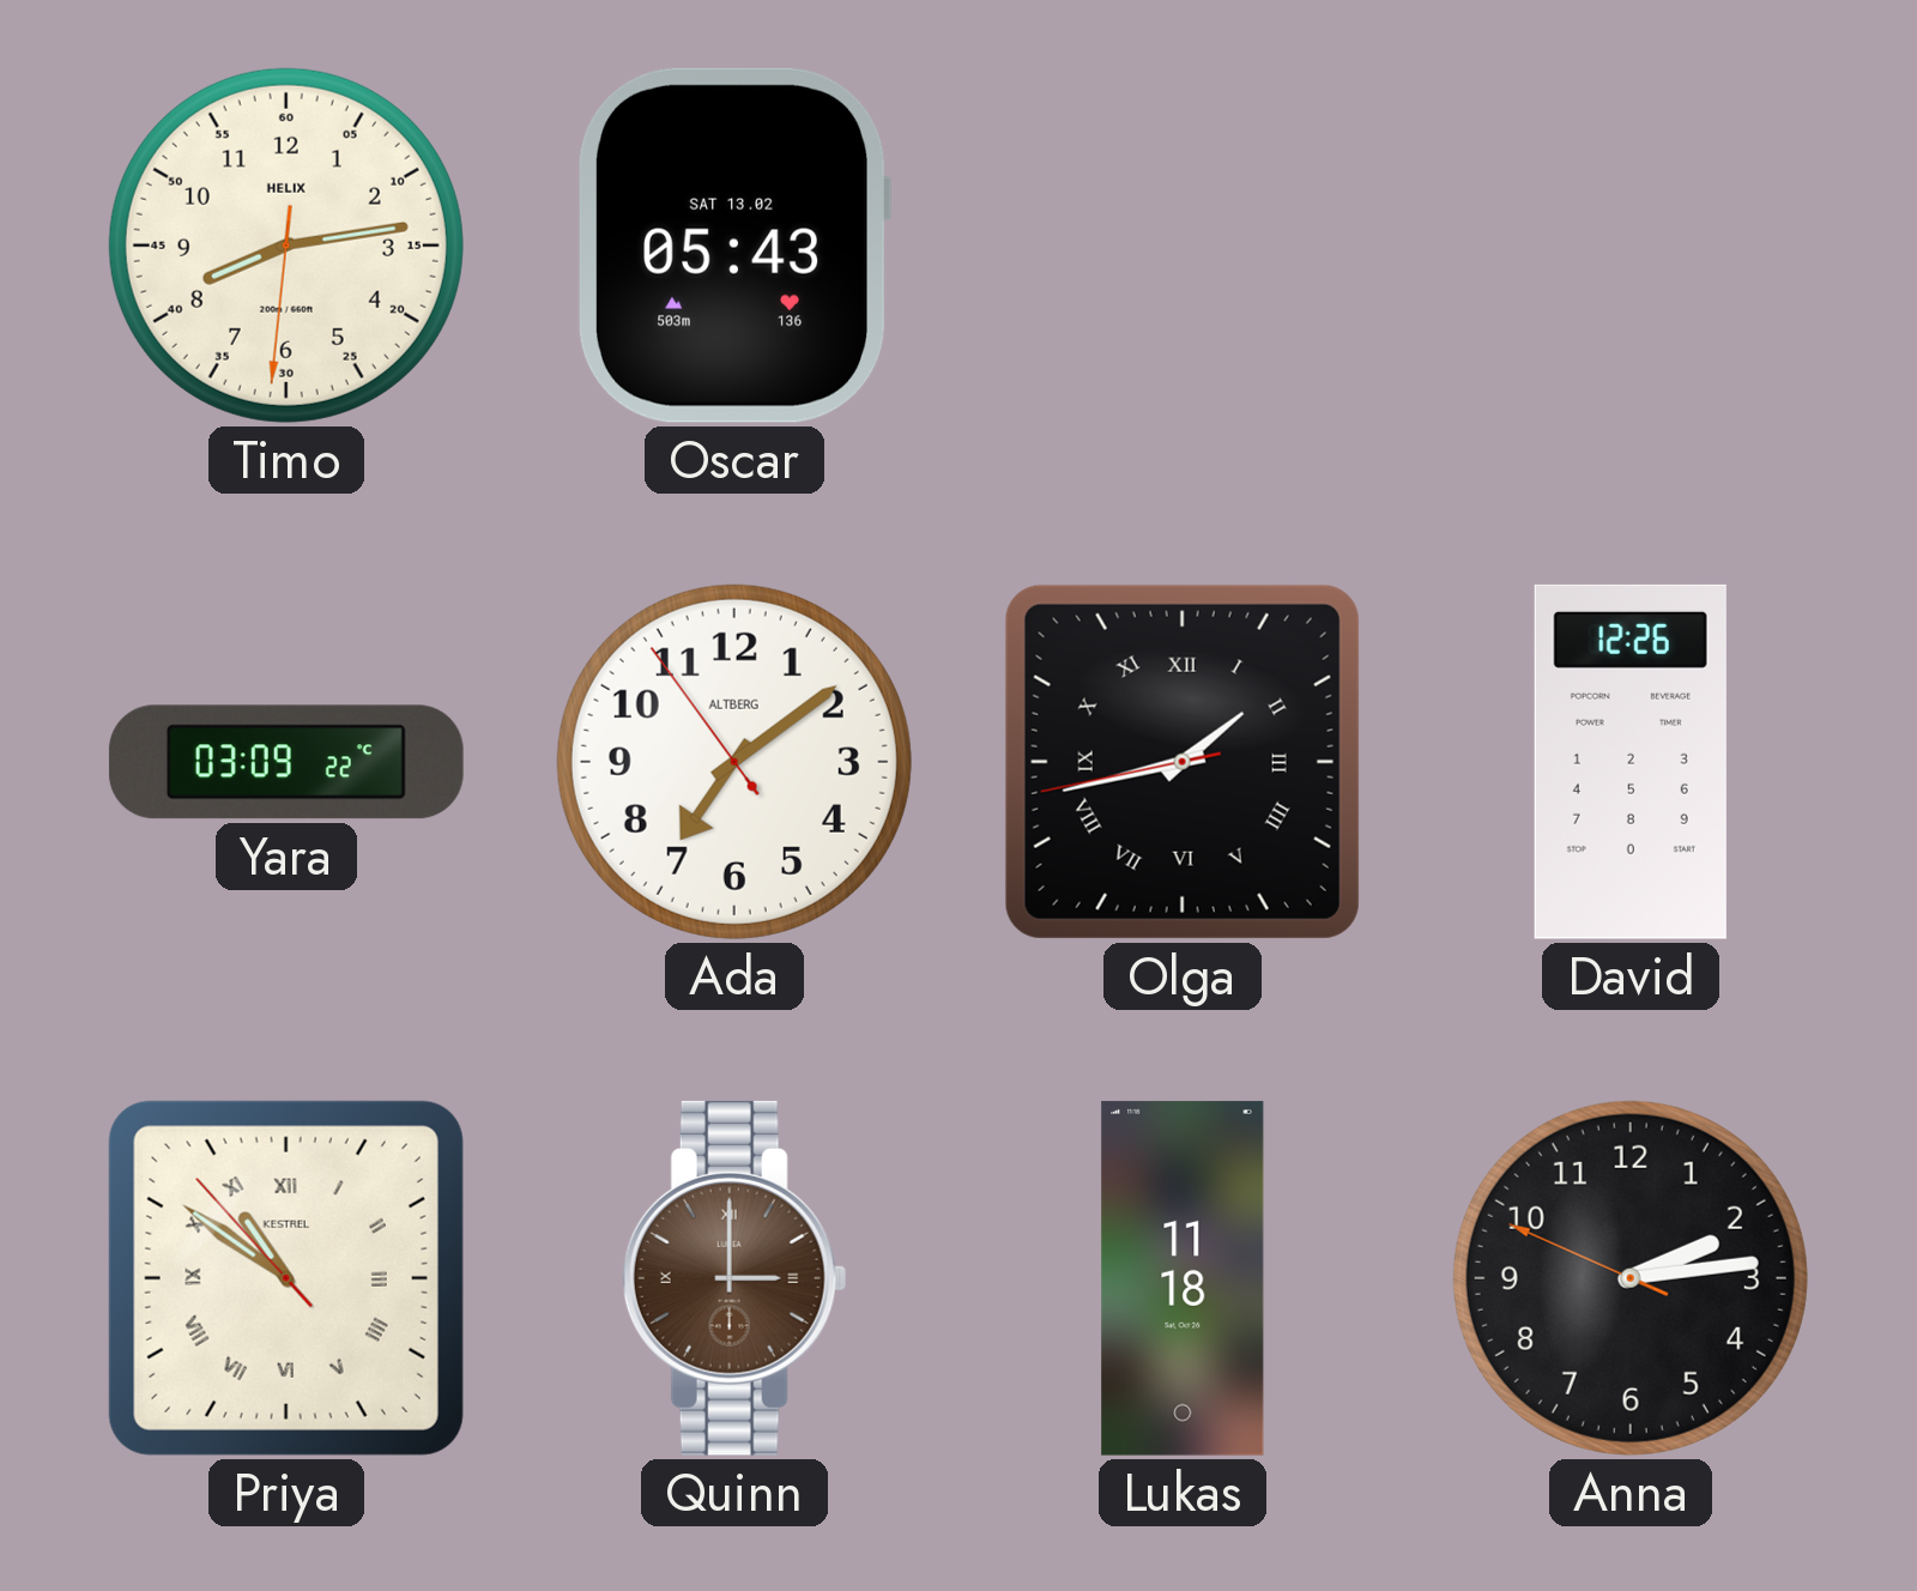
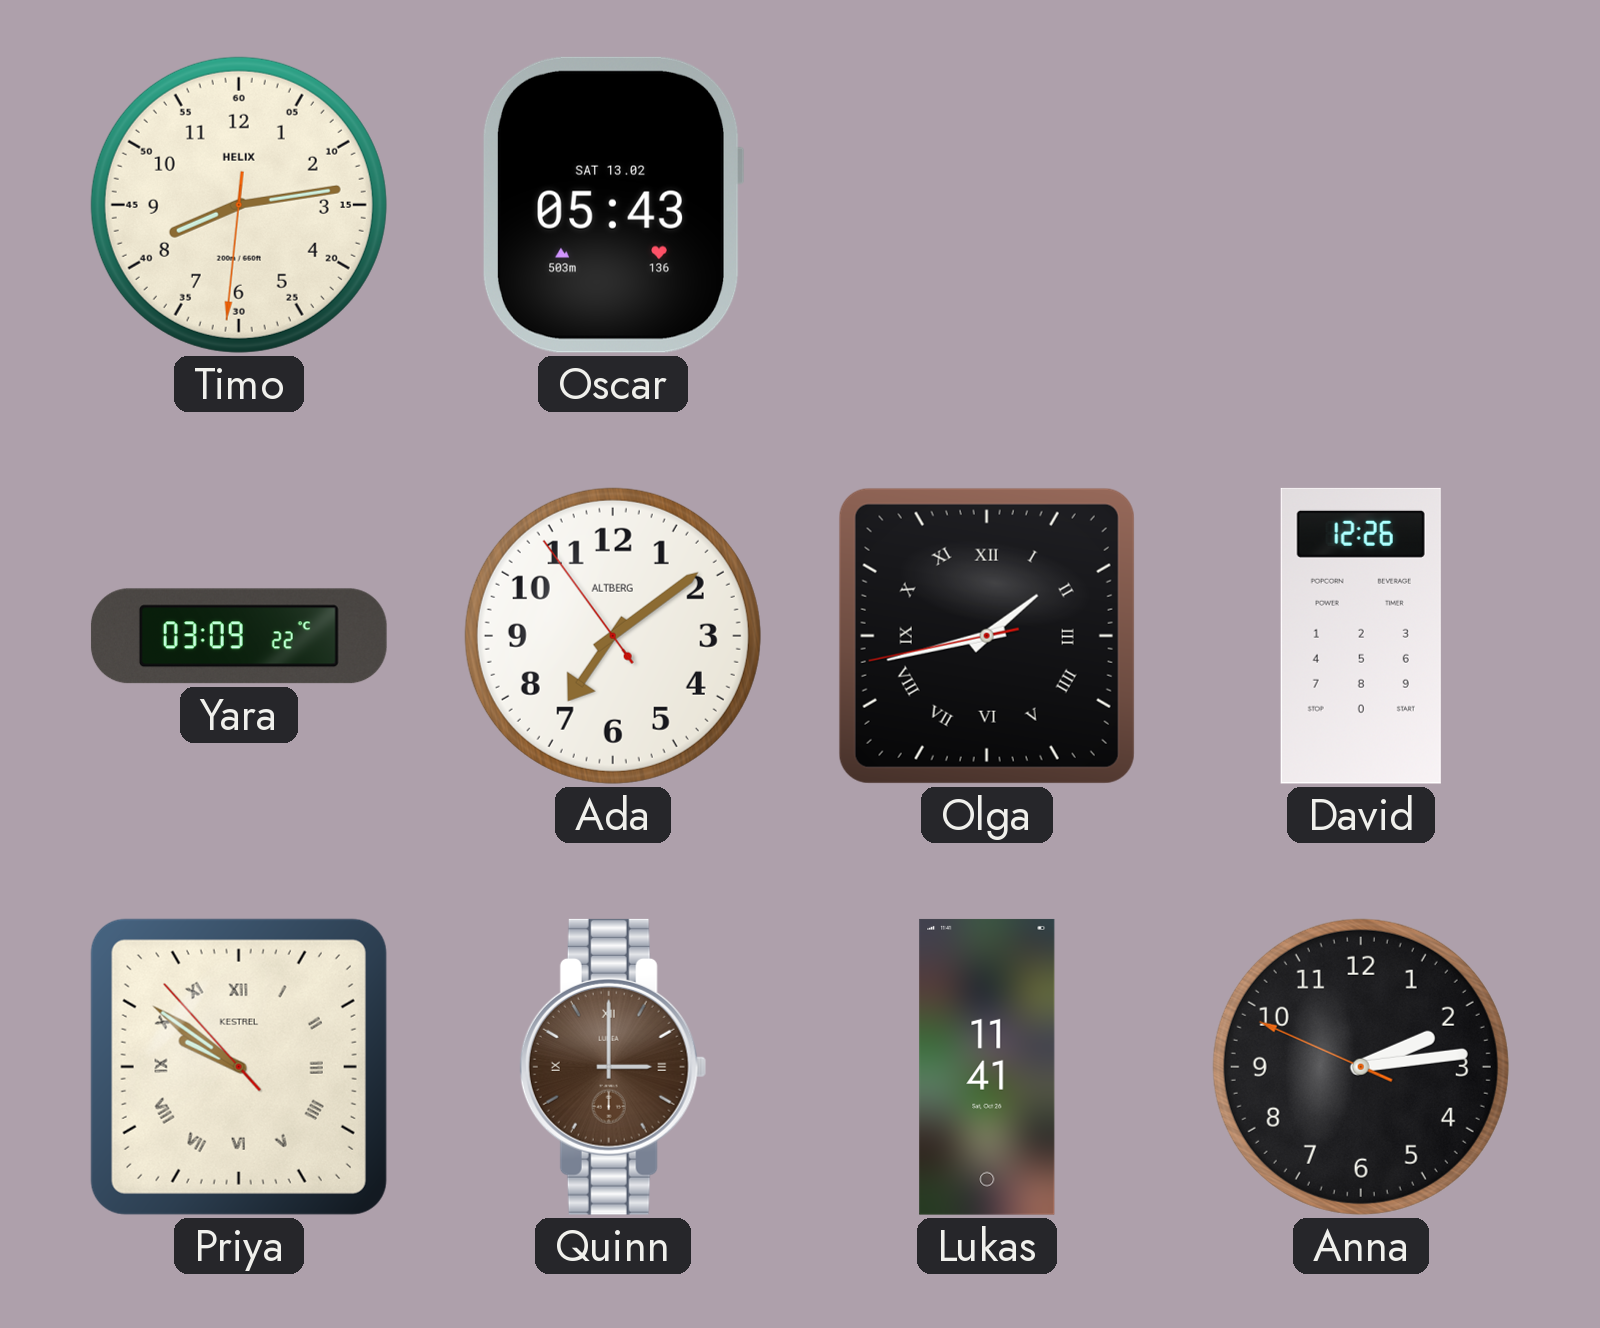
Priya: 10:50 -> 9:50
Lukas: 11:18 -> 11:41
